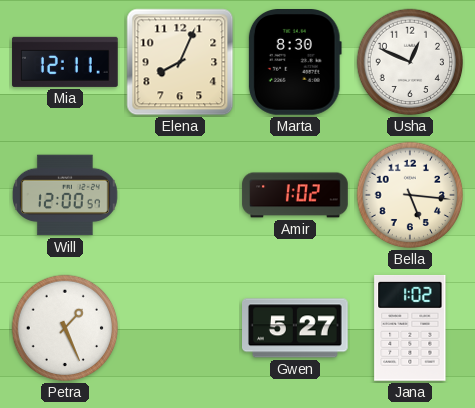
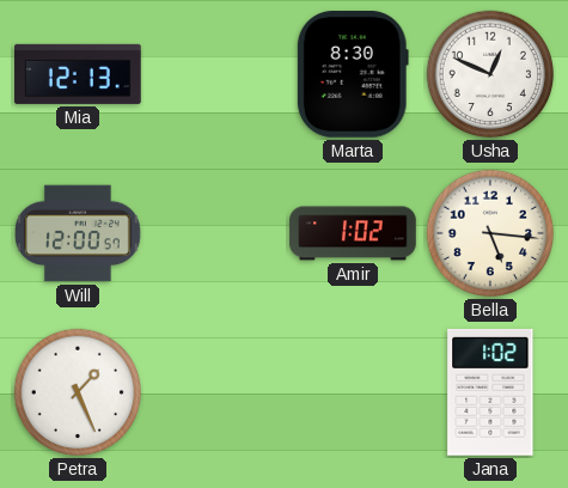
Mia: 12:11 -> 12:13
Elena: 8:04 -> none
Gwen: 5:27 -> none
